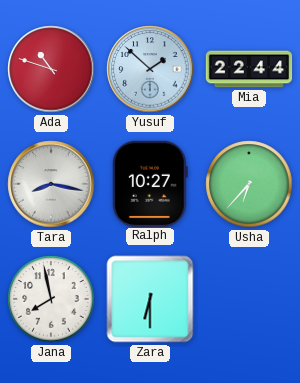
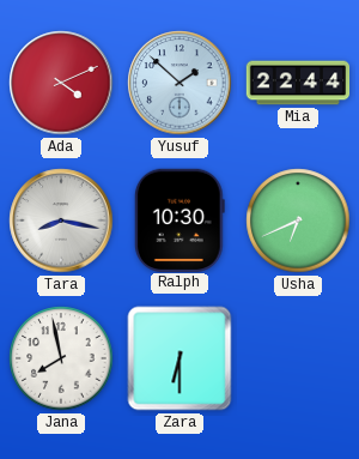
Ada: 10:48 -> 4:11
Ralph: 10:27 -> 10:30
Usha: 6:37 -> 6:41
